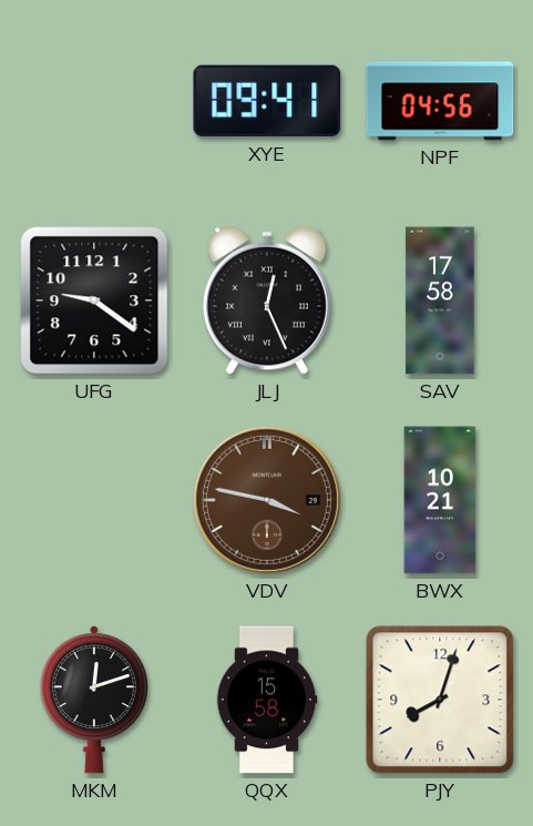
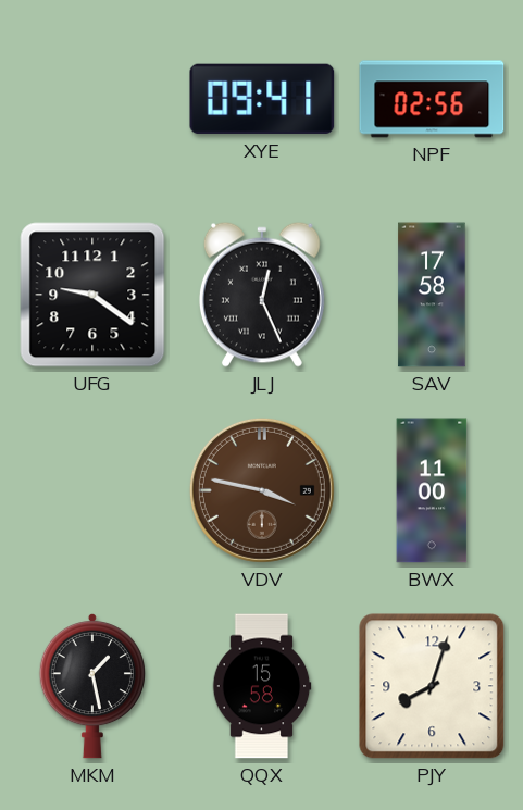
NPF: 04:56 -> 02:56
BWX: 10:21 -> 11:00
MKM: 12:12 -> 1:28
